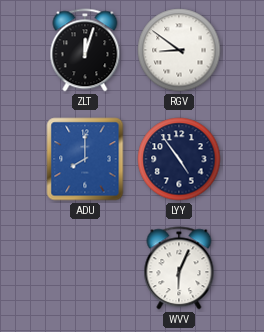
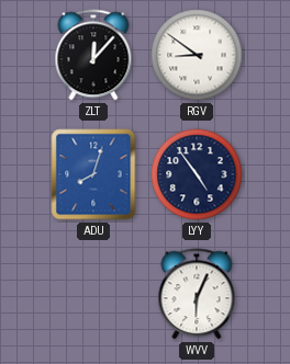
ZLT: 12:03 -> 12:07
ADU: 8:00 -> 8:03
